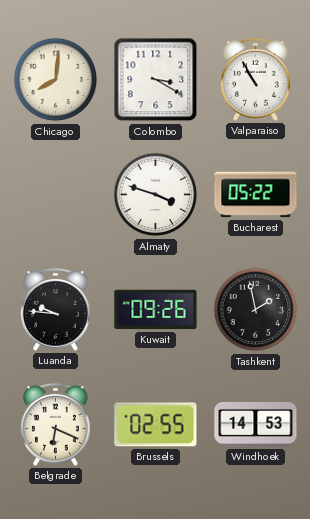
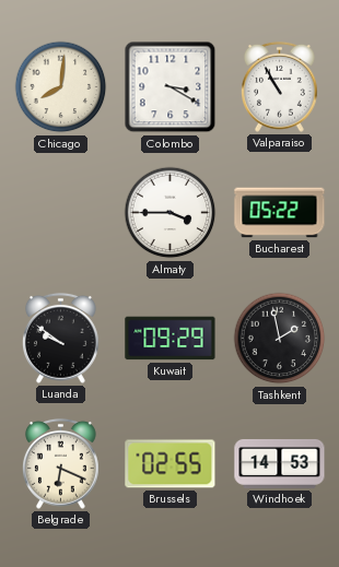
Almaty: 3:48 -> 3:45
Luanda: 9:46 -> 9:51
Kuwait: 09:26 -> 09:29
